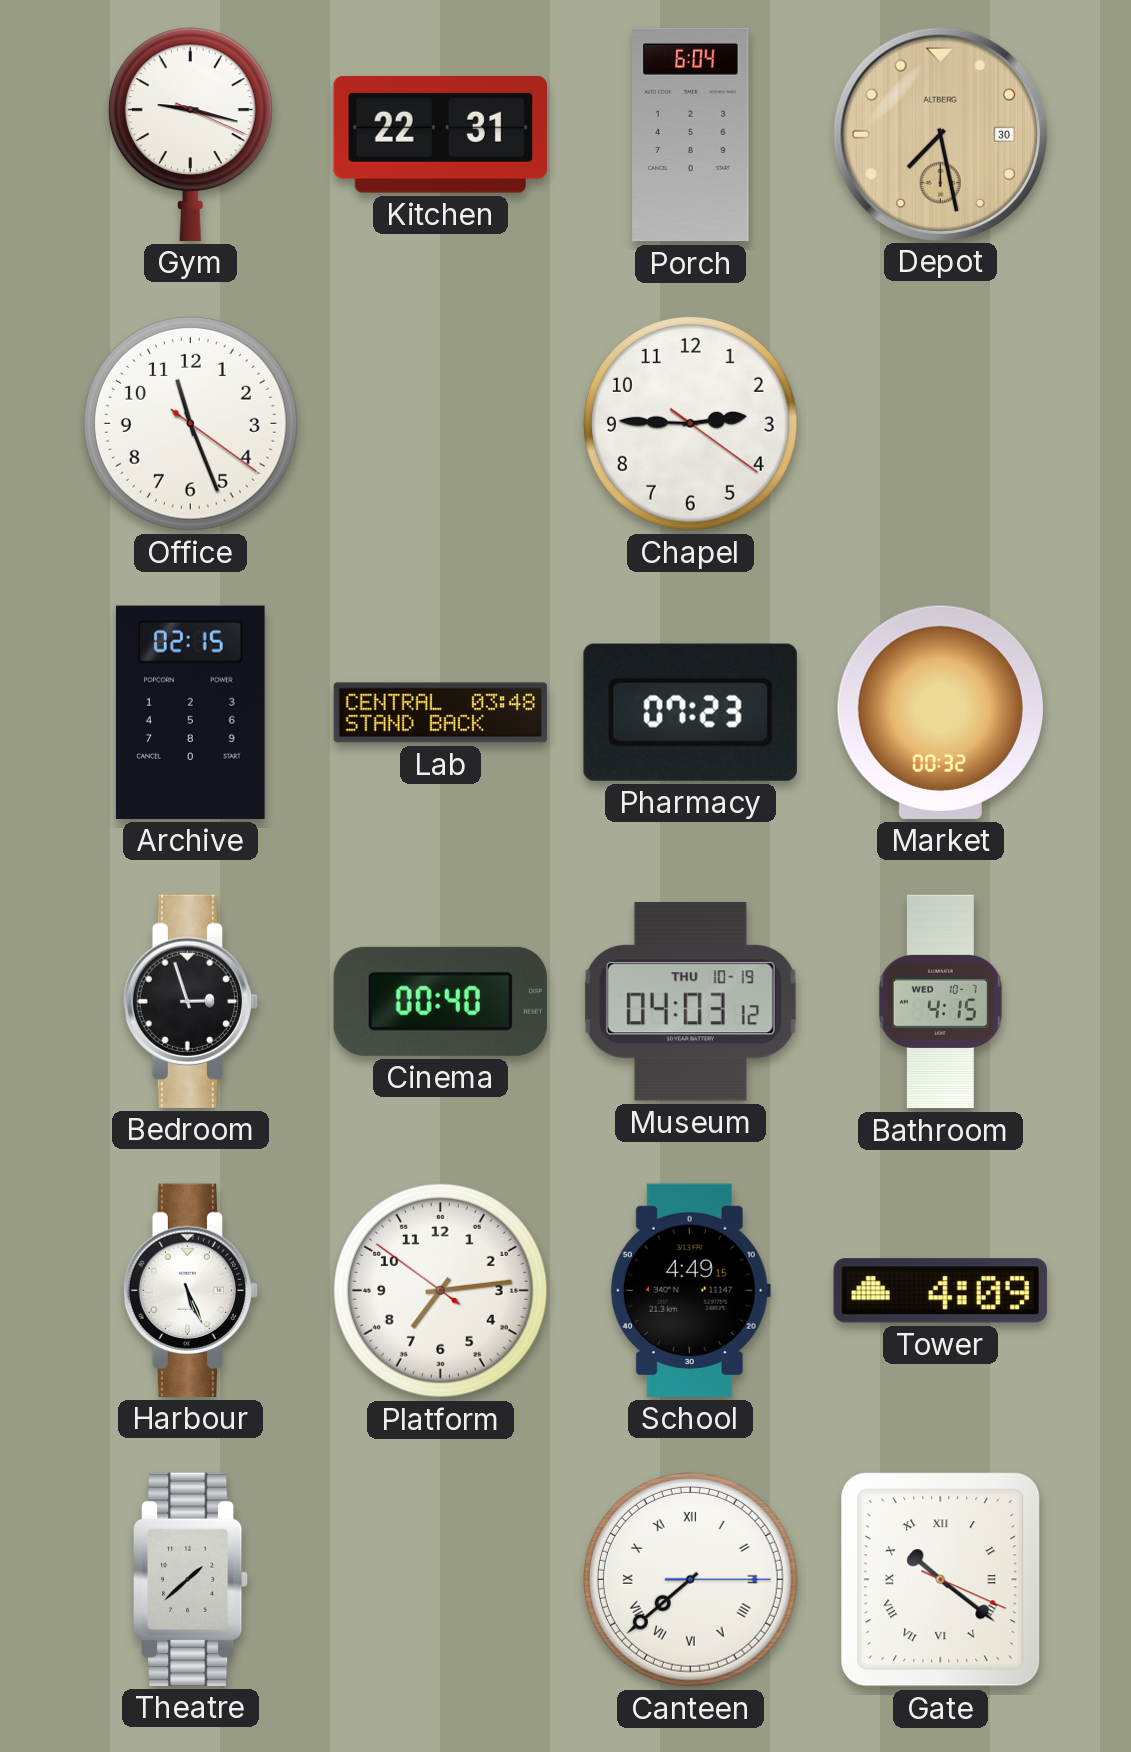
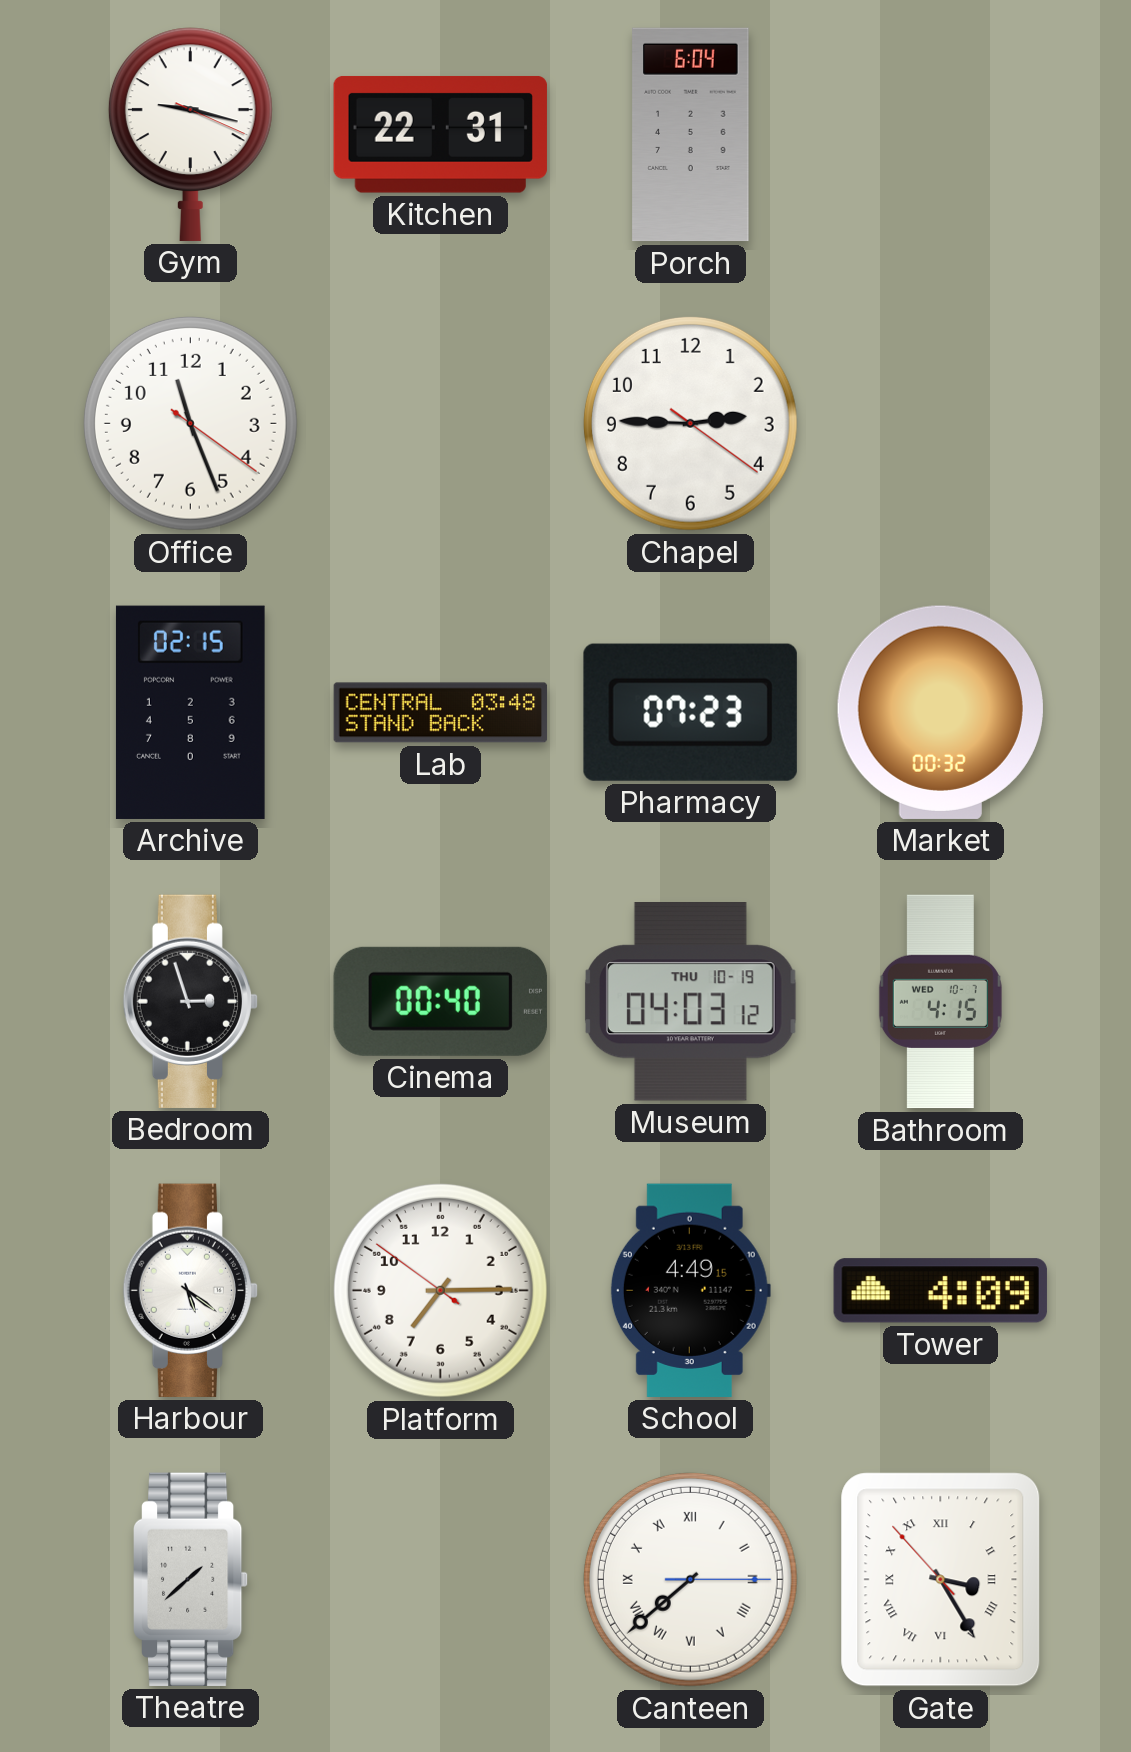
Depot: 7:28 -> none
Harbour: 5:26 -> 5:21
Platform: 7:13 -> 7:14
Gate: 10:21 -> 3:24
